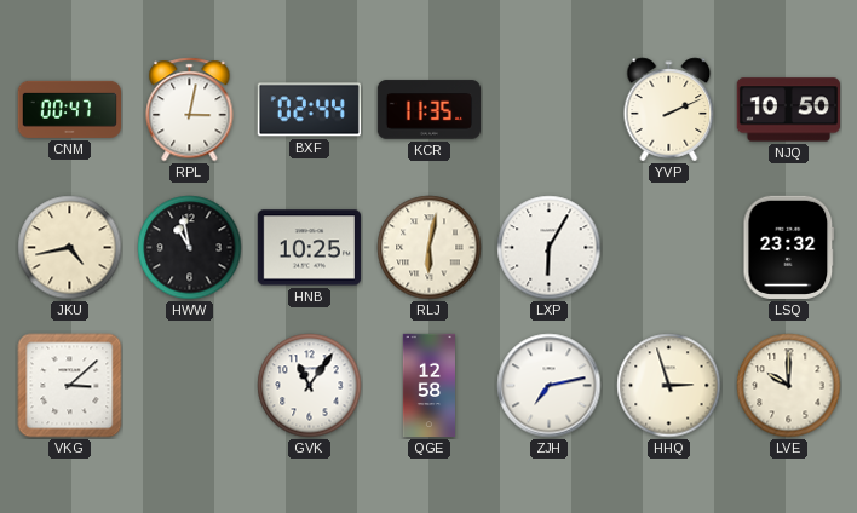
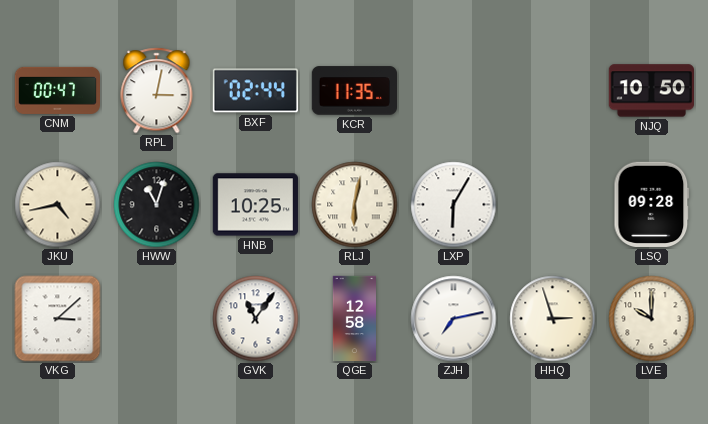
YVP: 2:11 -> none
HWW: 10:58 -> 11:03
LSQ: 23:32 -> 09:28
